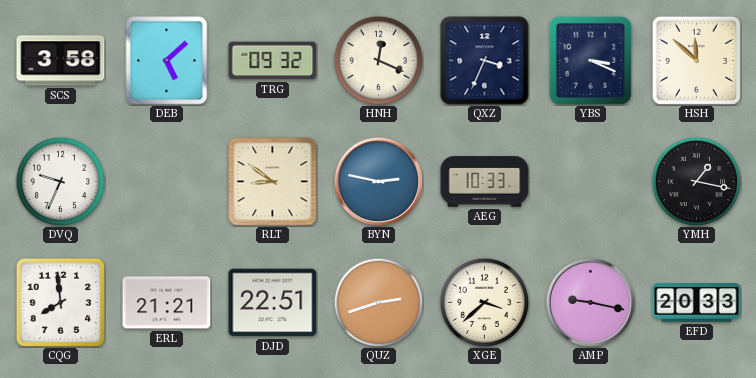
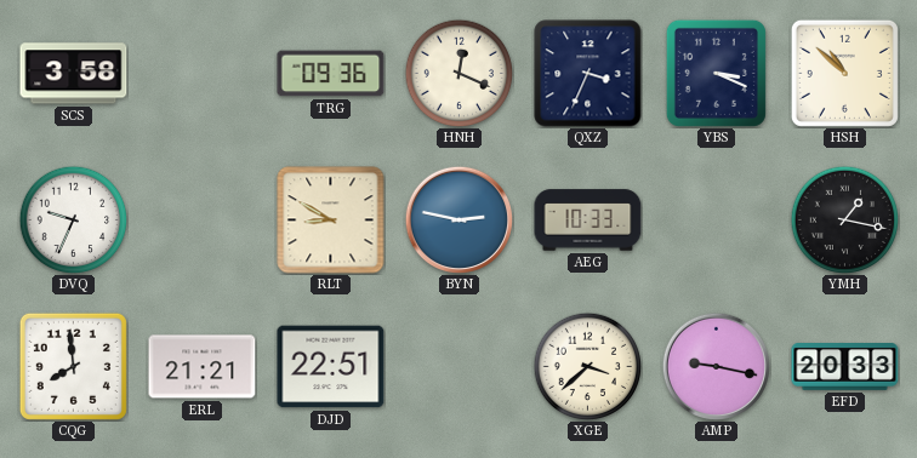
DEB: 5:08 -> none
TRG: 09:32 -> 09:36
HSH: 11:52 -> 10:52
RLT: 8:51 -> 8:50
QUZ: 2:42 -> none
